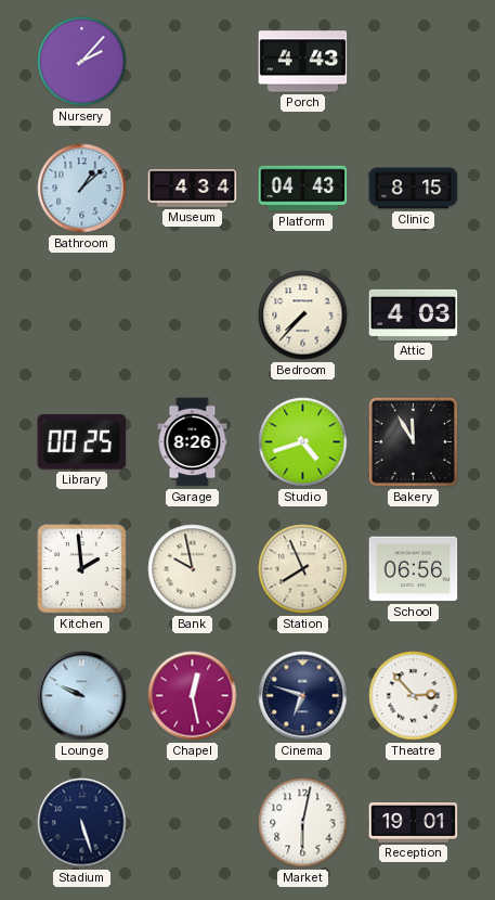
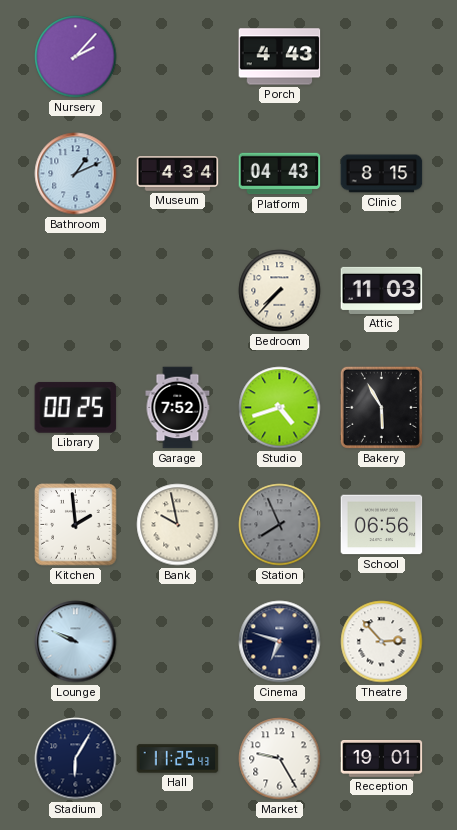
Bathroom: 1:08 -> 1:11
Attic: 4:03 -> 11:03
Garage: 8:26 -> 7:52
Bakery: 11:55 -> 5:55
Station dial: cream -> grey
Chapel: 12:28 -> none
Stadium: 5:27 -> 6:05
Hall: none -> 11:25
Market: 6:02 -> 9:25
